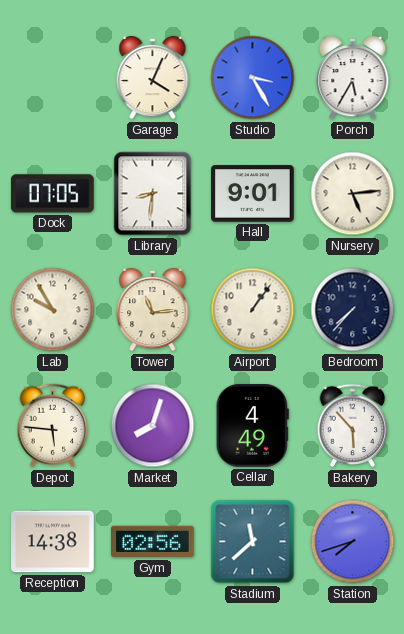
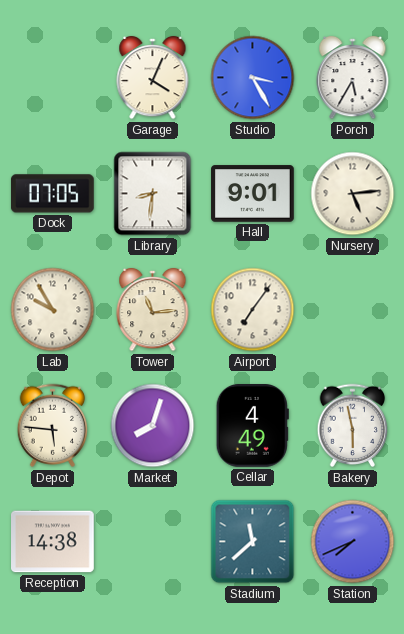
Airport: 1:06 -> 7:06
Bedroom: 7:37 -> none
Bakery: 5:53 -> 5:58
Gym: 02:56 -> none
Station: 7:42 -> 7:41
